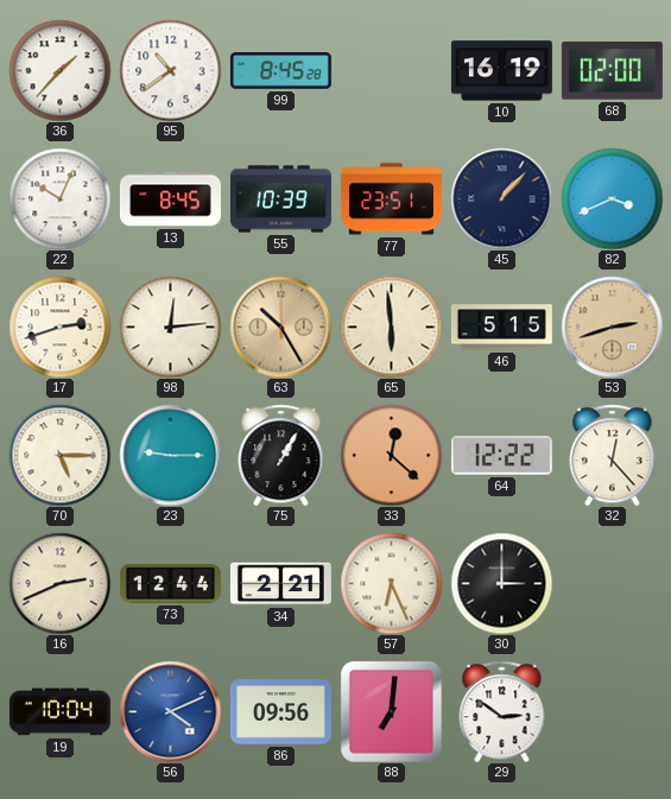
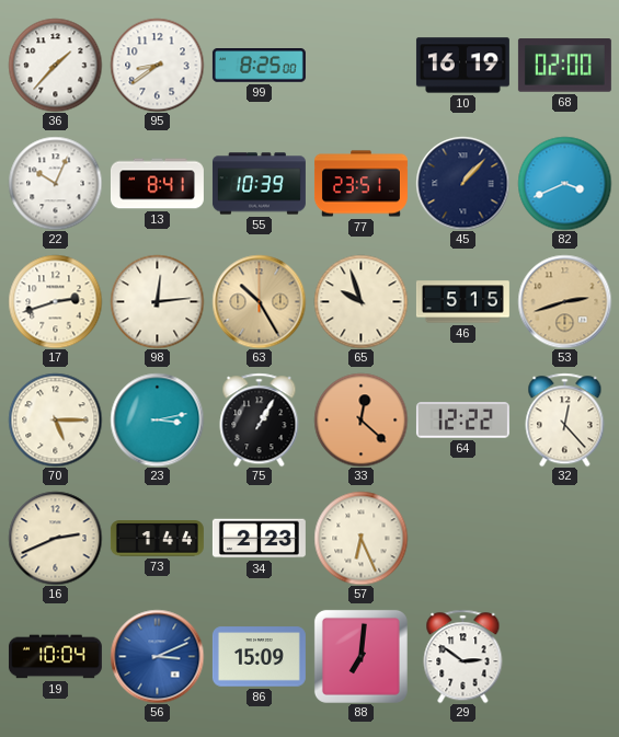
95: 10:39 -> 8:39
99: 8:45 -> 8:25
13: 8:45 -> 8:41
65: 5:59 -> 9:57
23: 9:15 -> 3:13
73: 12:44 -> 1:44
34: 2:21 -> 2:23
30: 3:00 -> none
56: 4:11 -> 3:11
86: 09:56 -> 15:09
